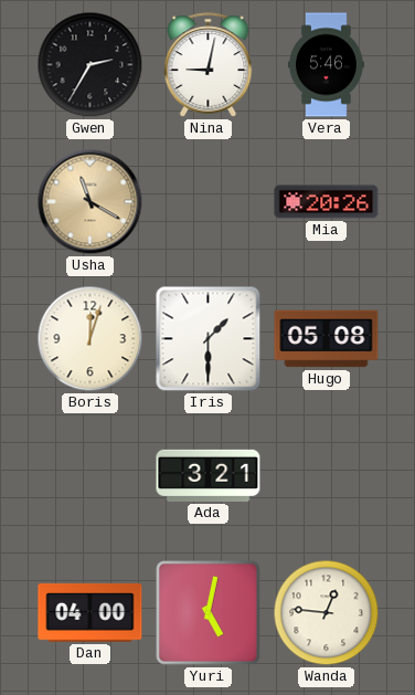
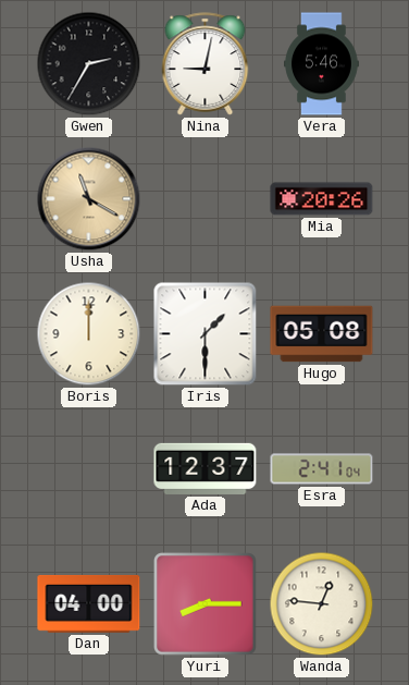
Boris: 12:03 -> 12:00
Ada: 3:21 -> 12:37
Esra: none -> 2:41
Yuri: 5:02 -> 8:15
